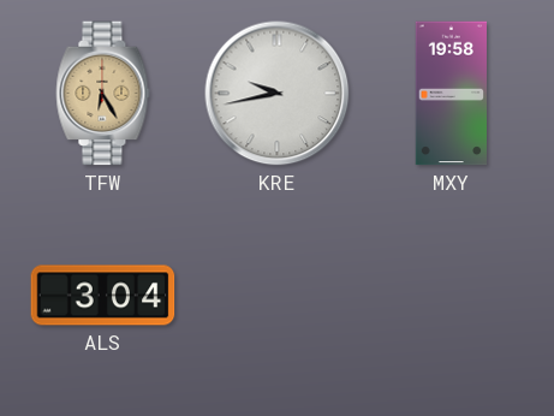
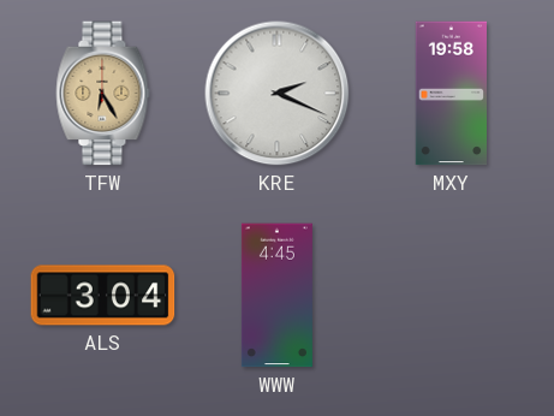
KRE: 9:43 -> 2:19
WWW: none -> 4:45
